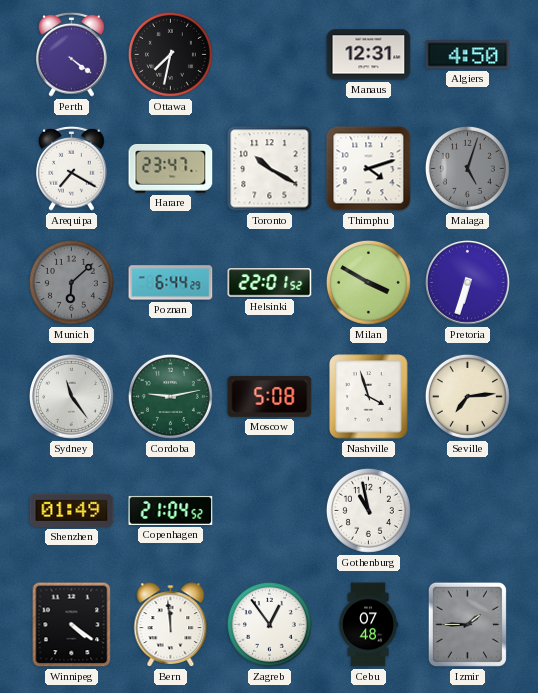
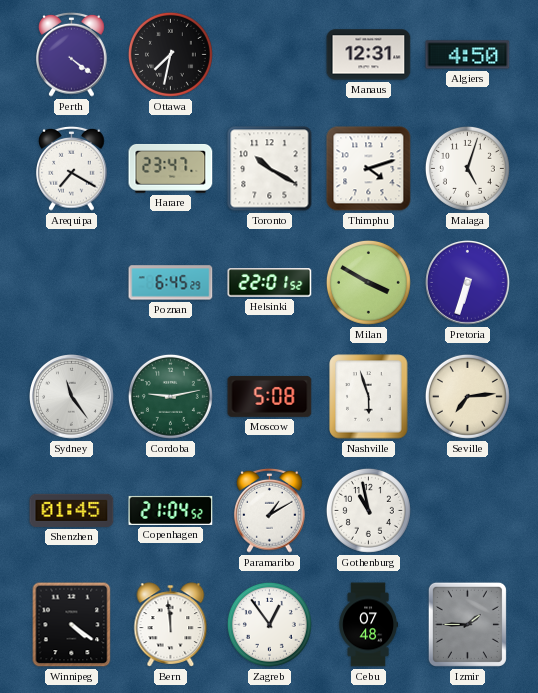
Malaga dial: grey -> white
Munich: 6:08 -> none
Poznan: 6:44 -> 6:45
Nashville: 3:57 -> 5:57
Shenzhen: 01:49 -> 01:45
Paramaribo: none -> 1:10
